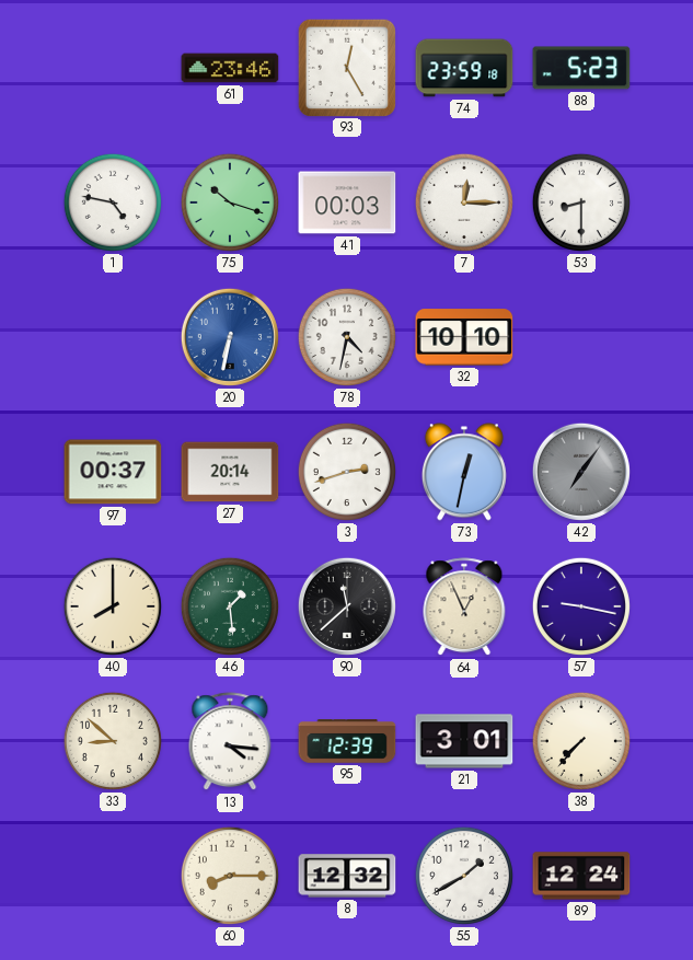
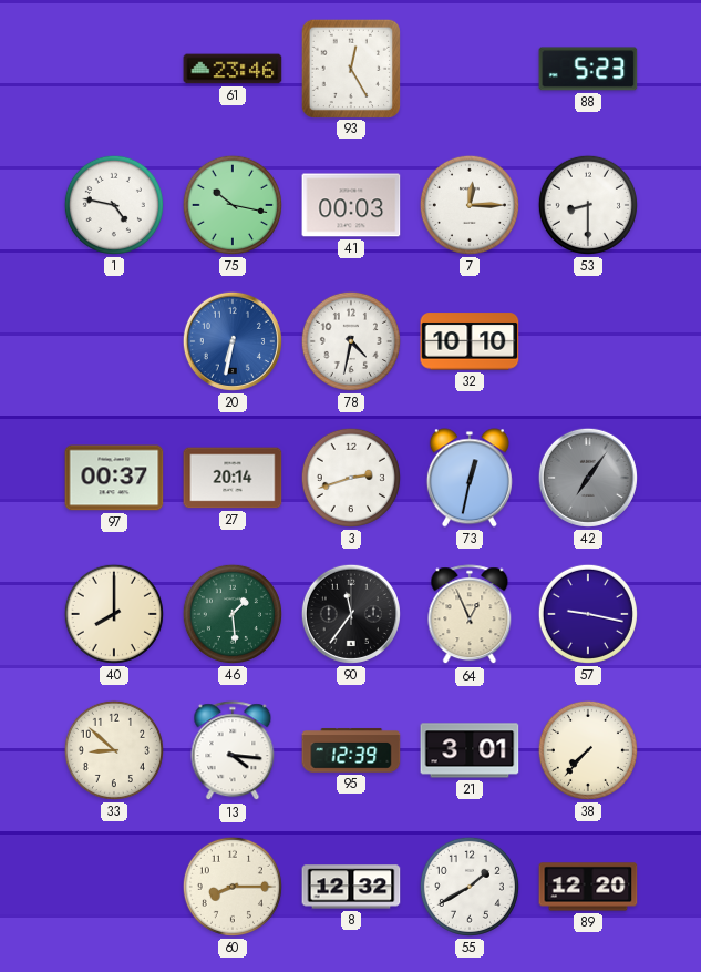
74: 23:59 -> none
75: 10:18 -> 10:17
90: 11:38 -> 11:36
89: 12:24 -> 12:20
